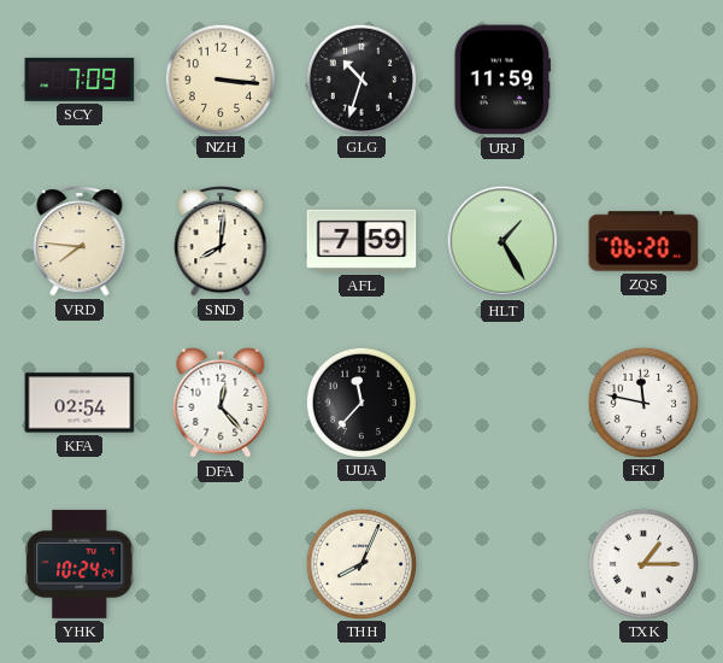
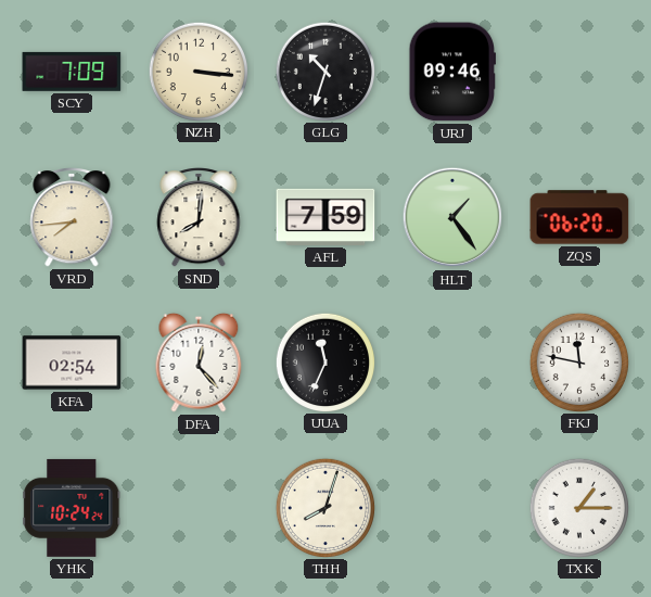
URJ: 11:59 -> 09:46
VRD: 7:46 -> 7:44
HLT: 1:25 -> 1:24
UUA: 11:37 -> 11:34
THH: 8:04 -> 8:03
